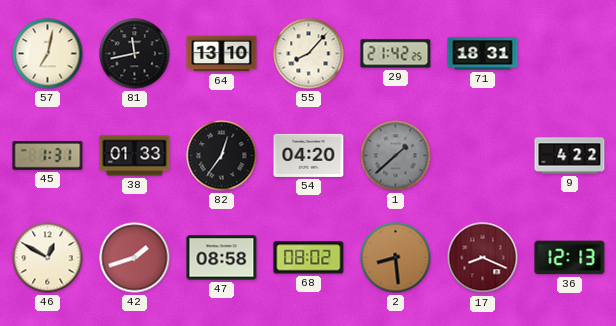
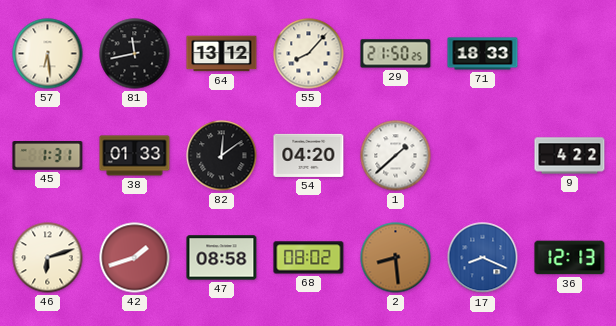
57: 7:02 -> 6:29
64: 13:10 -> 13:12
29: 21:42 -> 21:50
71: 18:31 -> 18:33
82: 12:36 -> 12:09
1 dial: grey -> white
46: 12:50 -> 6:12
17 dial: burgundy -> blue
